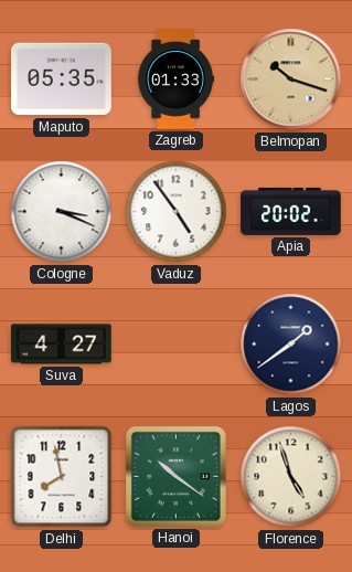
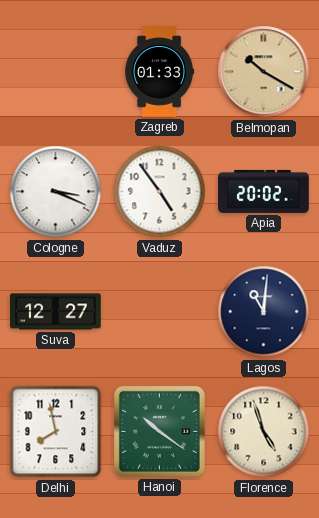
Maputo: 05:35 -> none
Belmopan: 10:18 -> 10:20
Suva: 4:27 -> 12:27
Lagos: 1:39 -> 11:01
